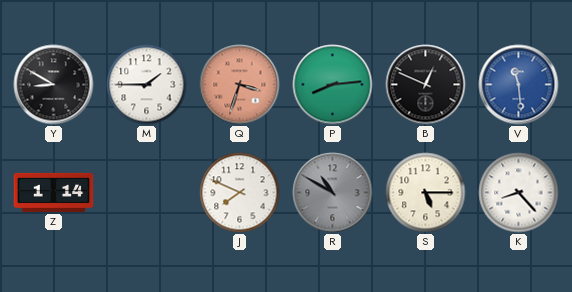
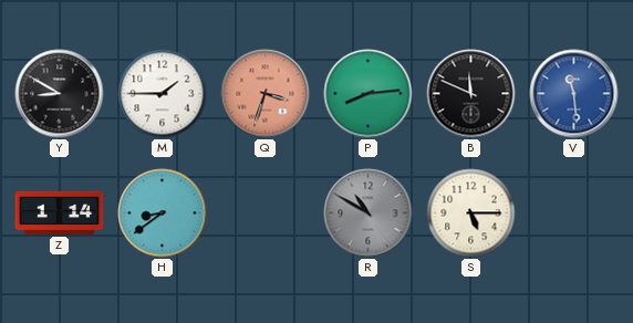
B: 12:49 -> 11:49
H: none -> 8:39
J: 7:49 -> none
K: 8:23 -> none
